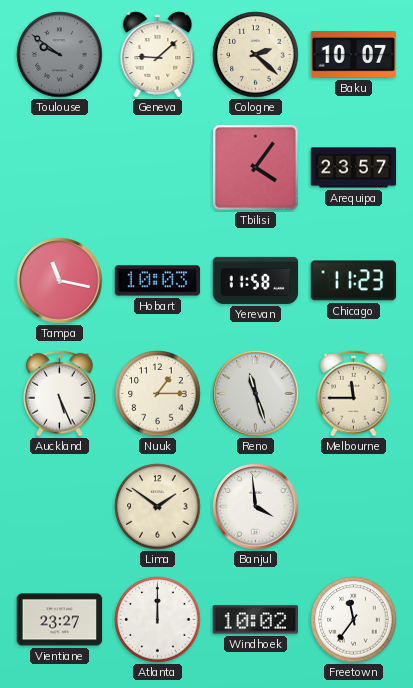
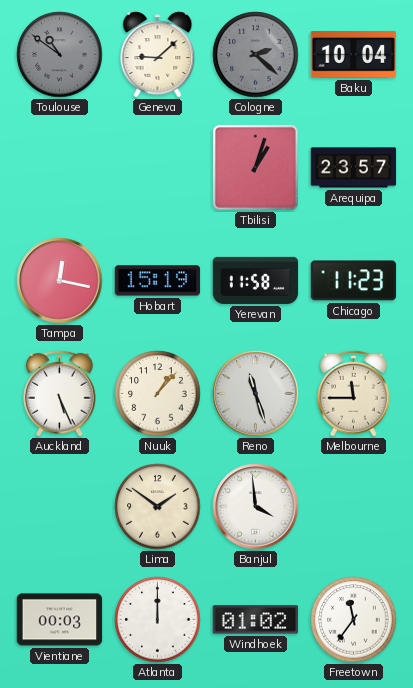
Toulouse: 9:51 -> 10:51
Cologne dial: cream -> grey
Baku: 10:07 -> 10:04
Tbilisi: 4:06 -> 1:03
Tampa: 11:17 -> 12:17
Hobart: 10:03 -> 15:19
Nuuk: 1:15 -> 1:07
Vientiane: 23:27 -> 00:03
Windhoek: 10:02 -> 01:02
